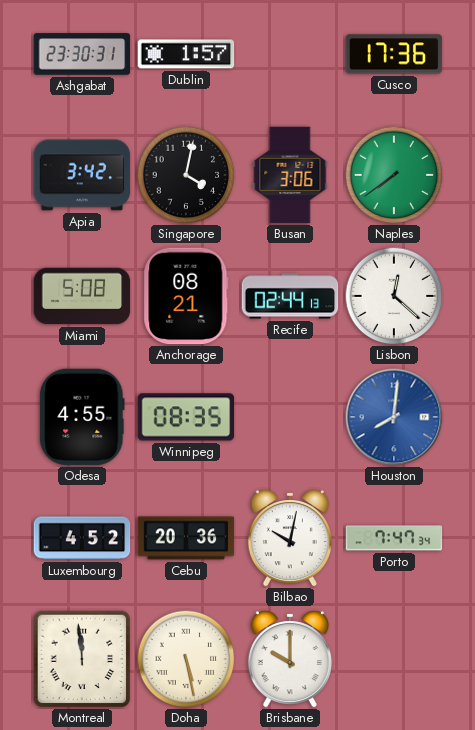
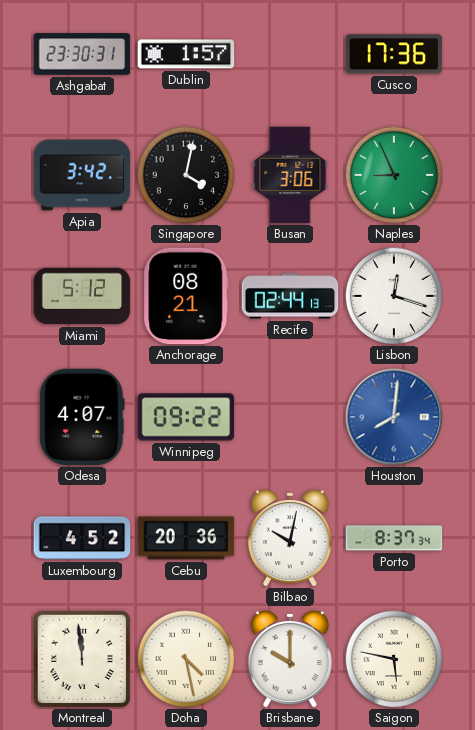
Naples: 7:39 -> 8:56
Miami: 5:08 -> 5:12
Lisbon: 12:22 -> 12:18
Odesa: 4:55 -> 4:07
Winnipeg: 08:35 -> 09:22
Porto: 7:47 -> 8:37
Doha: 5:28 -> 4:28
Saigon: none -> 5:47
